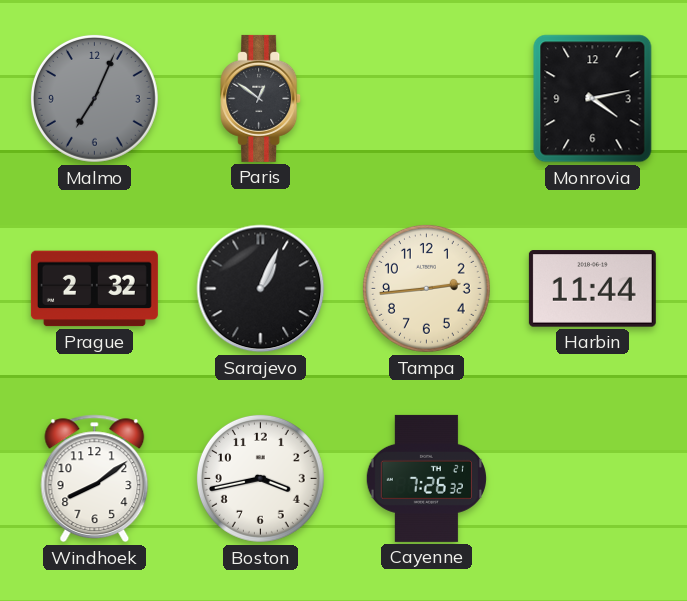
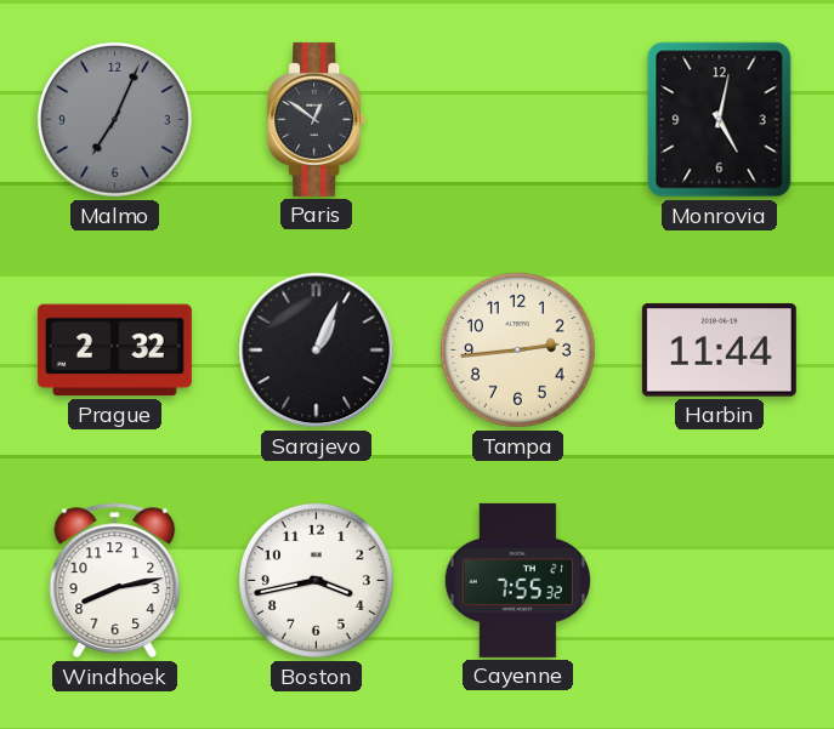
Monrovia: 4:13 -> 5:02
Windhoek: 8:09 -> 8:13
Cayenne: 7:26 -> 7:55
